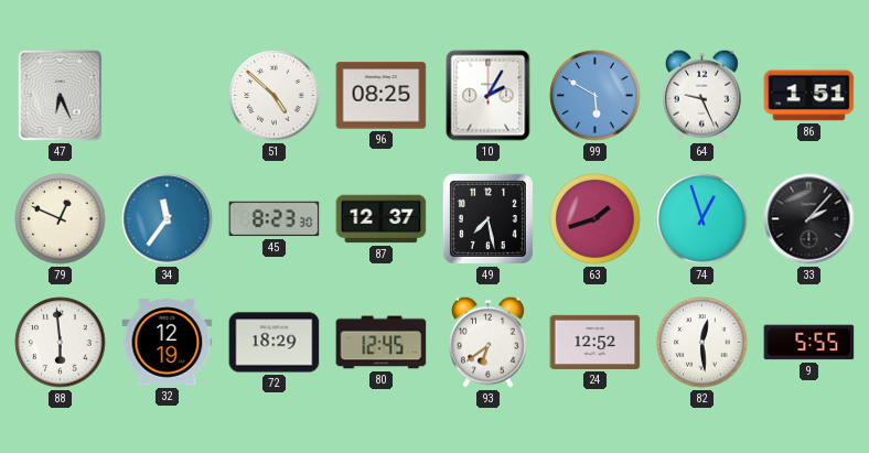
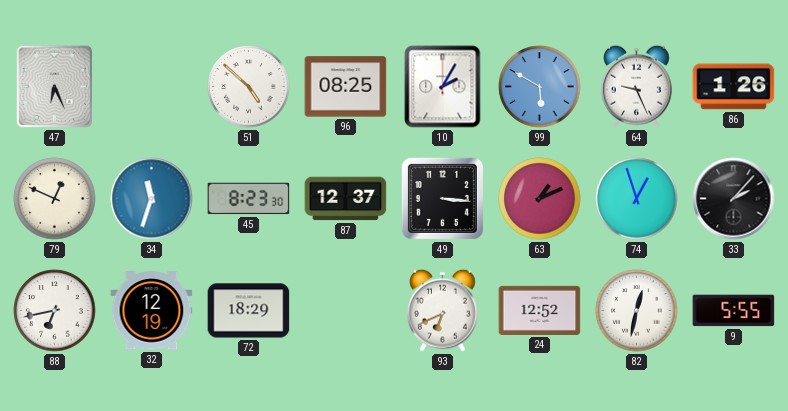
86: 1:51 -> 1:26
34: 11:36 -> 11:33
49: 7:28 -> 3:16
63: 1:42 -> 1:11
88: 5:59 -> 6:43
80: 12:45 -> none
93: 6:39 -> 6:41
82: 12:29 -> 12:32
